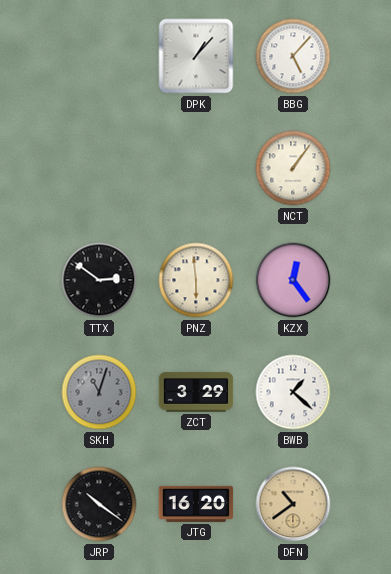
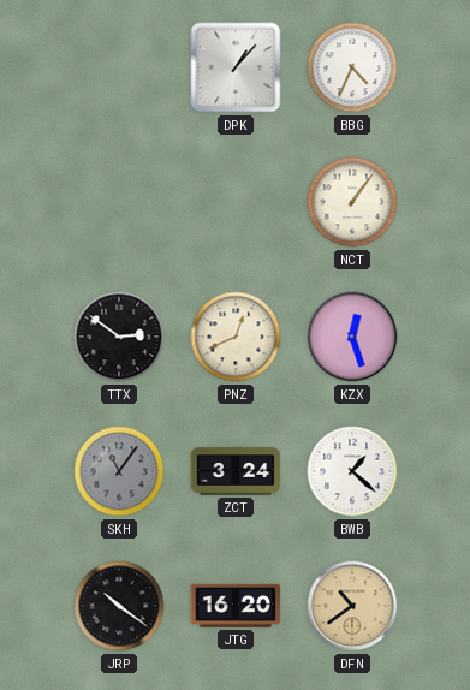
BBG: 5:07 -> 4:34
PNZ: 5:59 -> 12:41
KZX: 12:24 -> 12:27
SKH: 11:03 -> 11:06
ZCT: 3:29 -> 3:24
